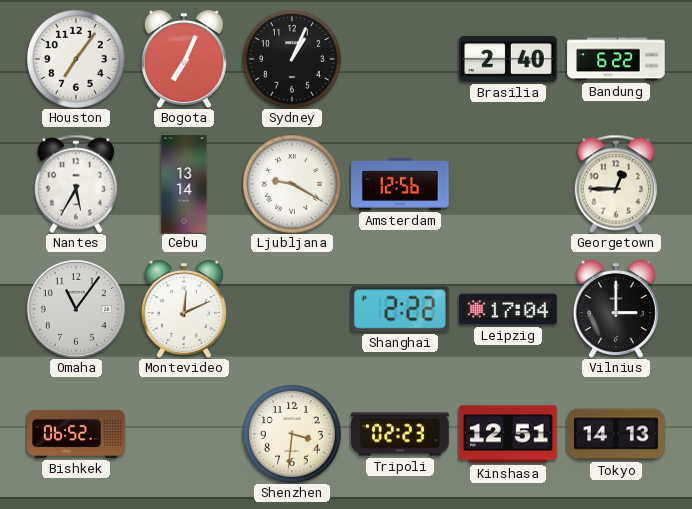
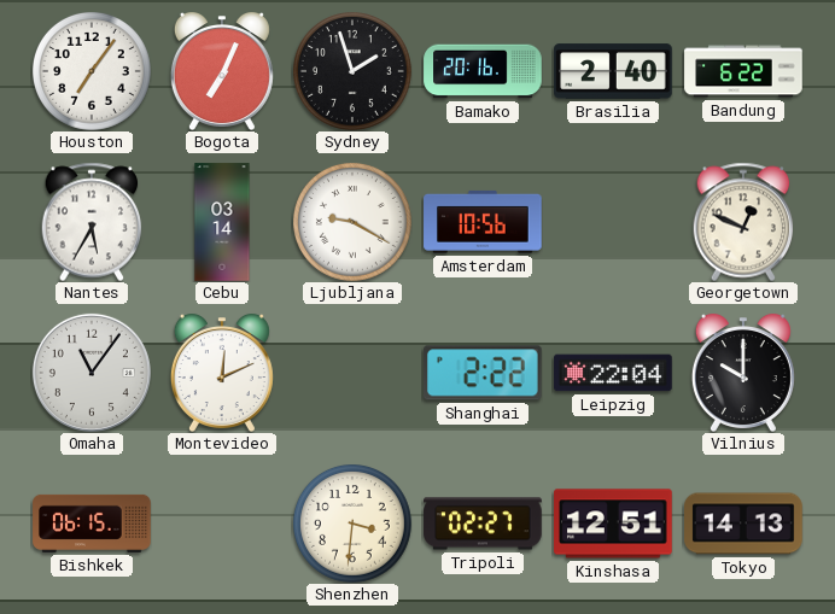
Sydney: 1:04 -> 1:57
Bamako: none -> 20:16
Cebu: 13:14 -> 03:14
Amsterdam: 12:56 -> 10:56
Georgetown: 12:45 -> 12:49
Leipzig: 17:04 -> 22:04
Vilnius: 3:00 -> 10:00
Bishkek: 06:52 -> 06:15
Tripoli: 02:23 -> 02:27
